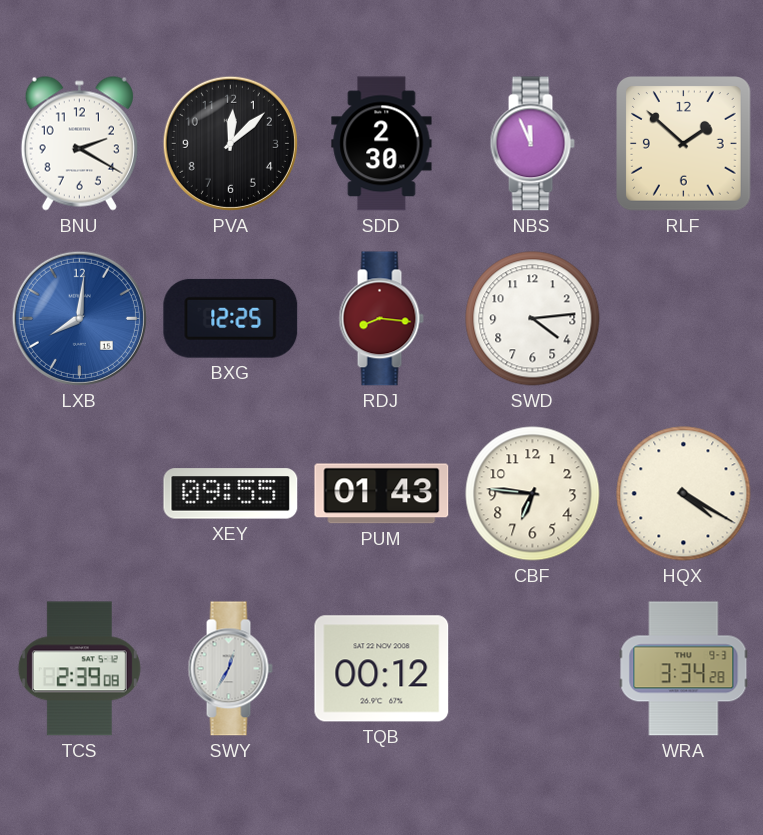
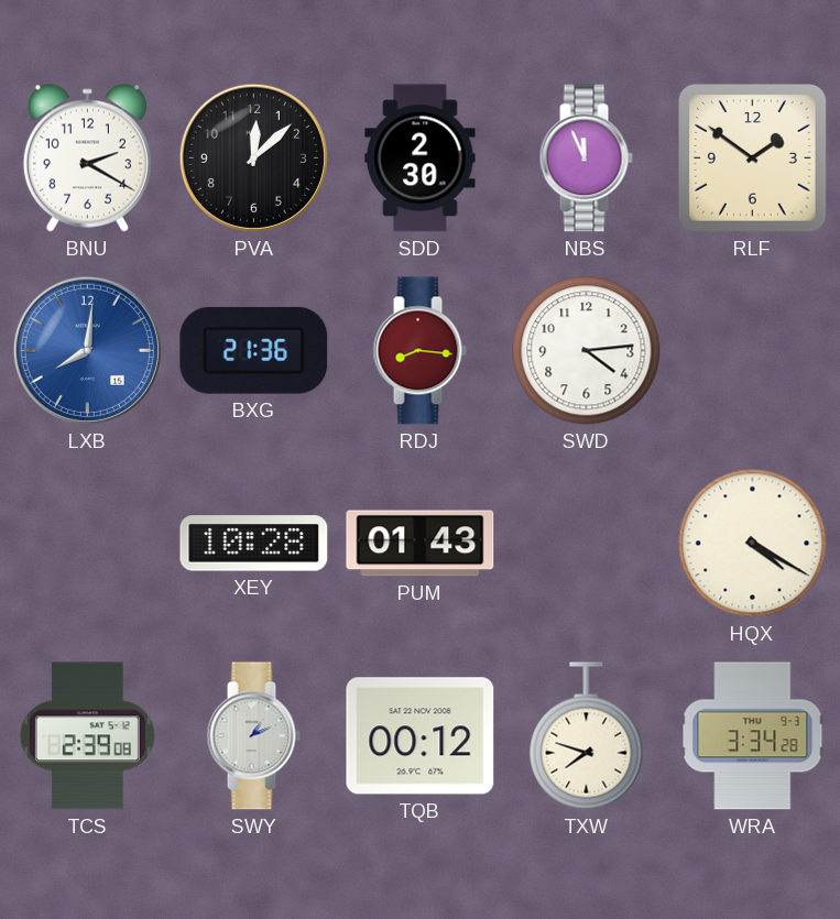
RLF: 1:52 -> 1:51
BXG: 12:25 -> 21:36
XEY: 09:55 -> 10:28
CBF: 6:46 -> none
SWY: 12:35 -> 1:11
TXW: none -> 7:48
